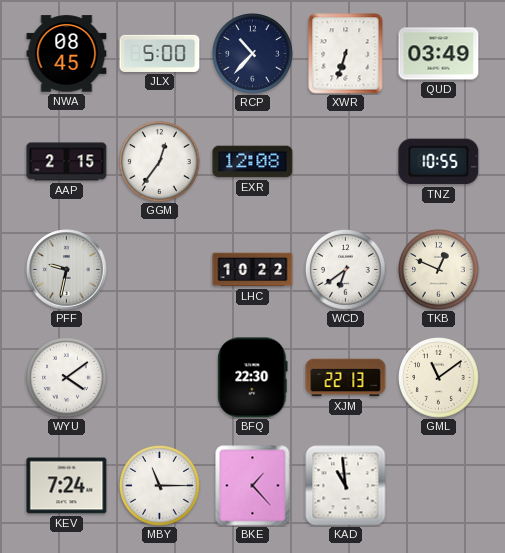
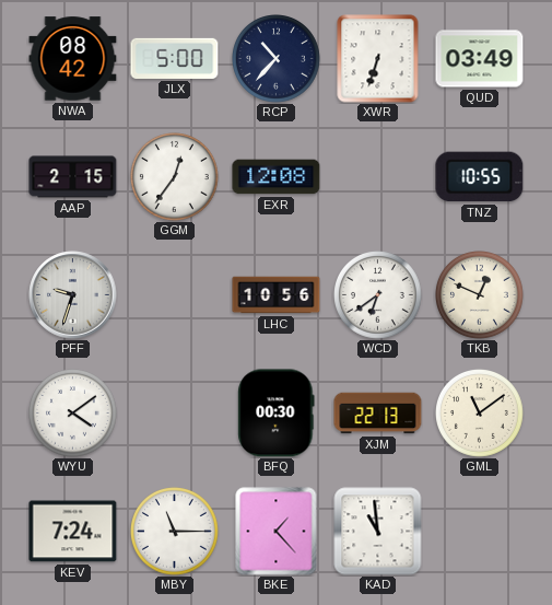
NWA: 08:45 -> 08:42
PFF: 9:32 -> 9:33
LHC: 10:22 -> 10:56
BFQ: 22:30 -> 00:30
